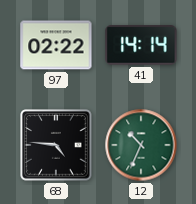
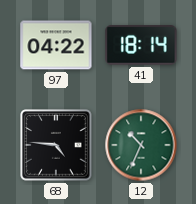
97: 02:22 -> 04:22
41: 14:14 -> 18:14
